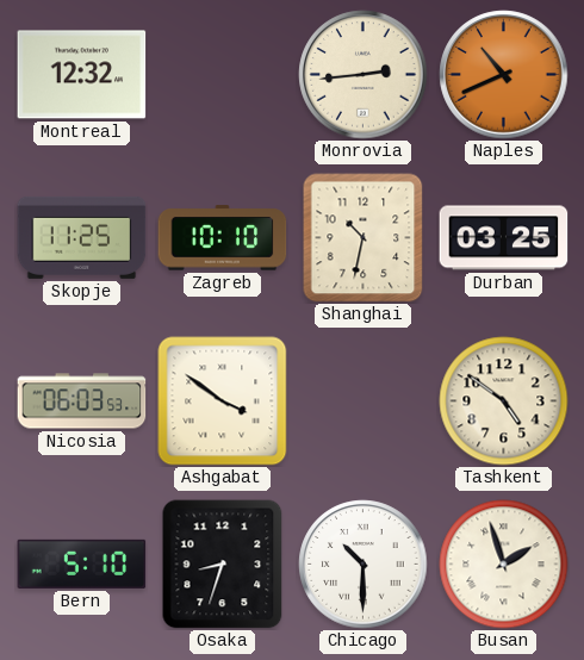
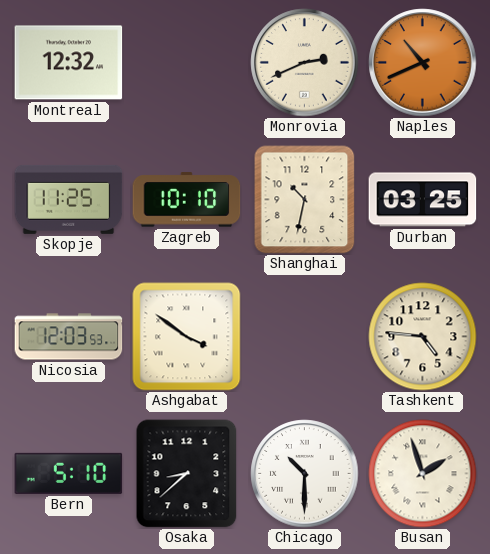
Monrovia: 2:44 -> 2:41
Nicosia: 06:03 -> 12:03
Tashkent: 4:51 -> 4:46
Osaka: 8:33 -> 8:38
